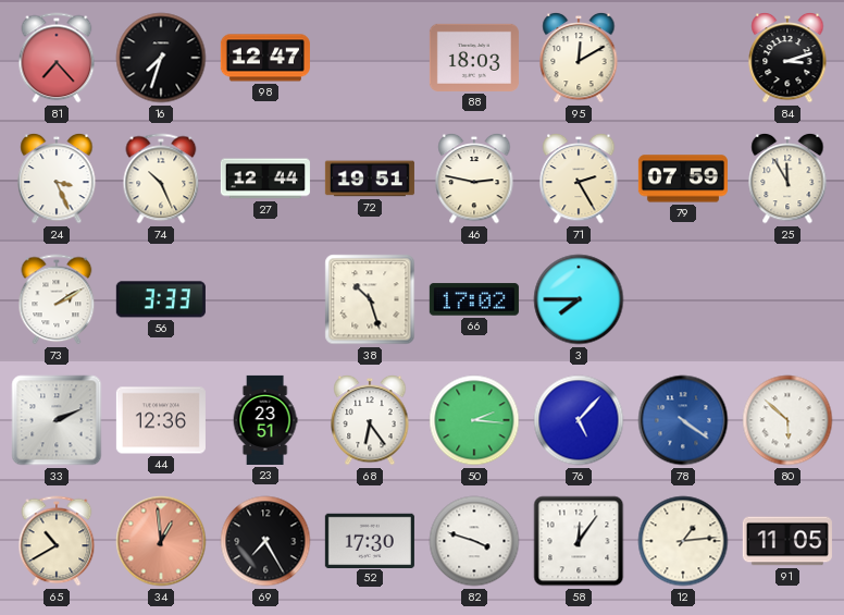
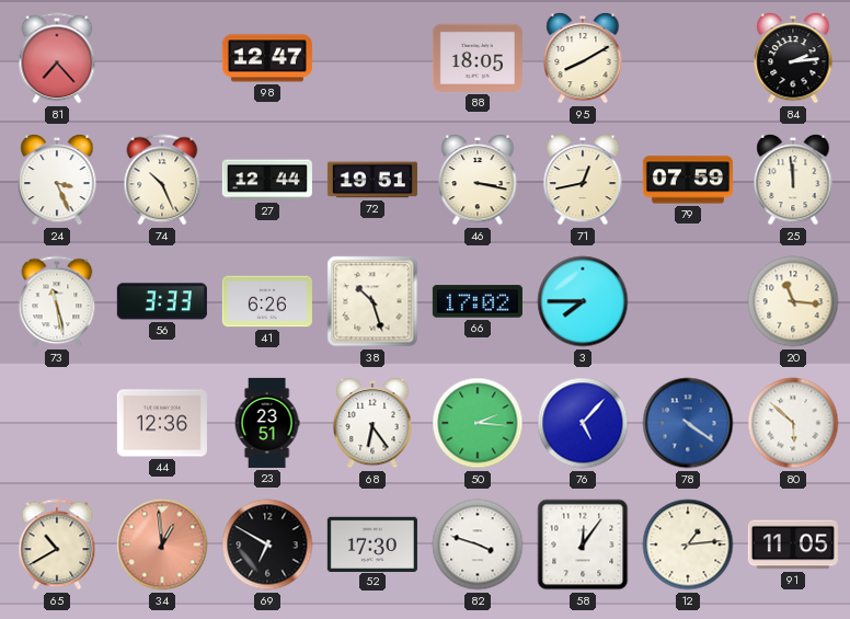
16: 7:33 -> none
88: 18:03 -> 18:05
95: 12:10 -> 8:10
84: 3:12 -> 2:14
46: 2:47 -> 3:17
71: 2:25 -> 12:43
25: 11:55 -> 11:59
73: 2:10 -> 11:28
41: none -> 6:26
20: none -> 11:16
33: 2:11 -> none
69: 7:25 -> 6:50
